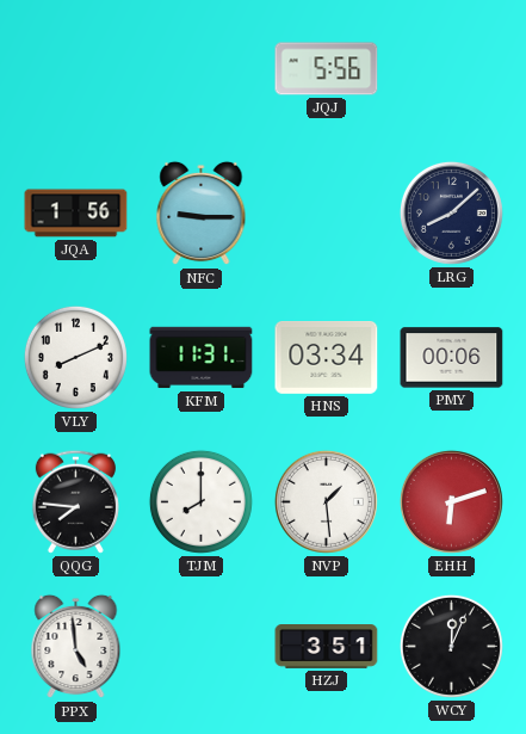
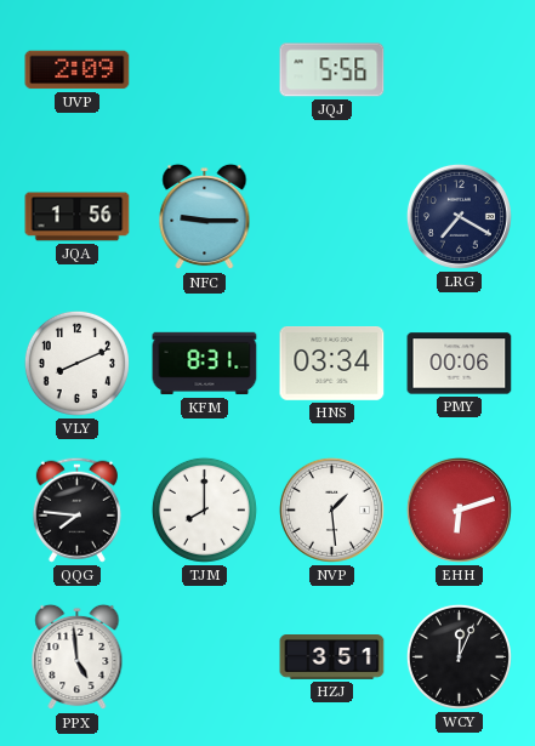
UVP: none -> 2:09
LRG: 8:08 -> 7:20
KFM: 11:31 -> 8:31
